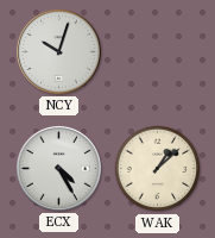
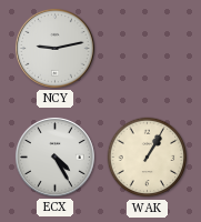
NCY: 10:03 -> 9:13
WAK: 1:08 -> 1:05
